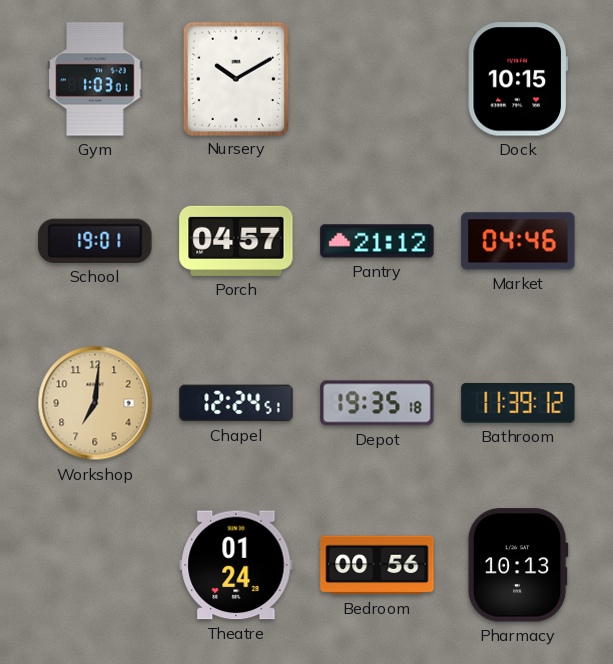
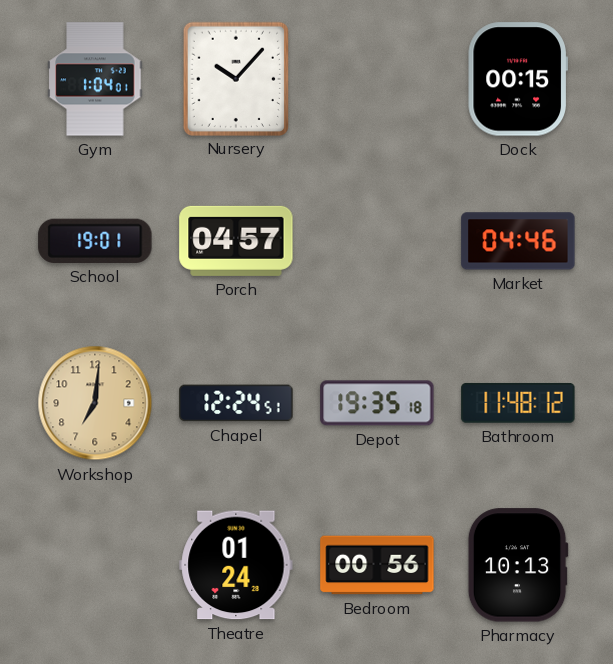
Gym: 1:03 -> 1:04
Nursery: 10:10 -> 10:07
Dock: 10:15 -> 00:15
Pantry: 21:12 -> none
Bathroom: 11:39 -> 11:48
